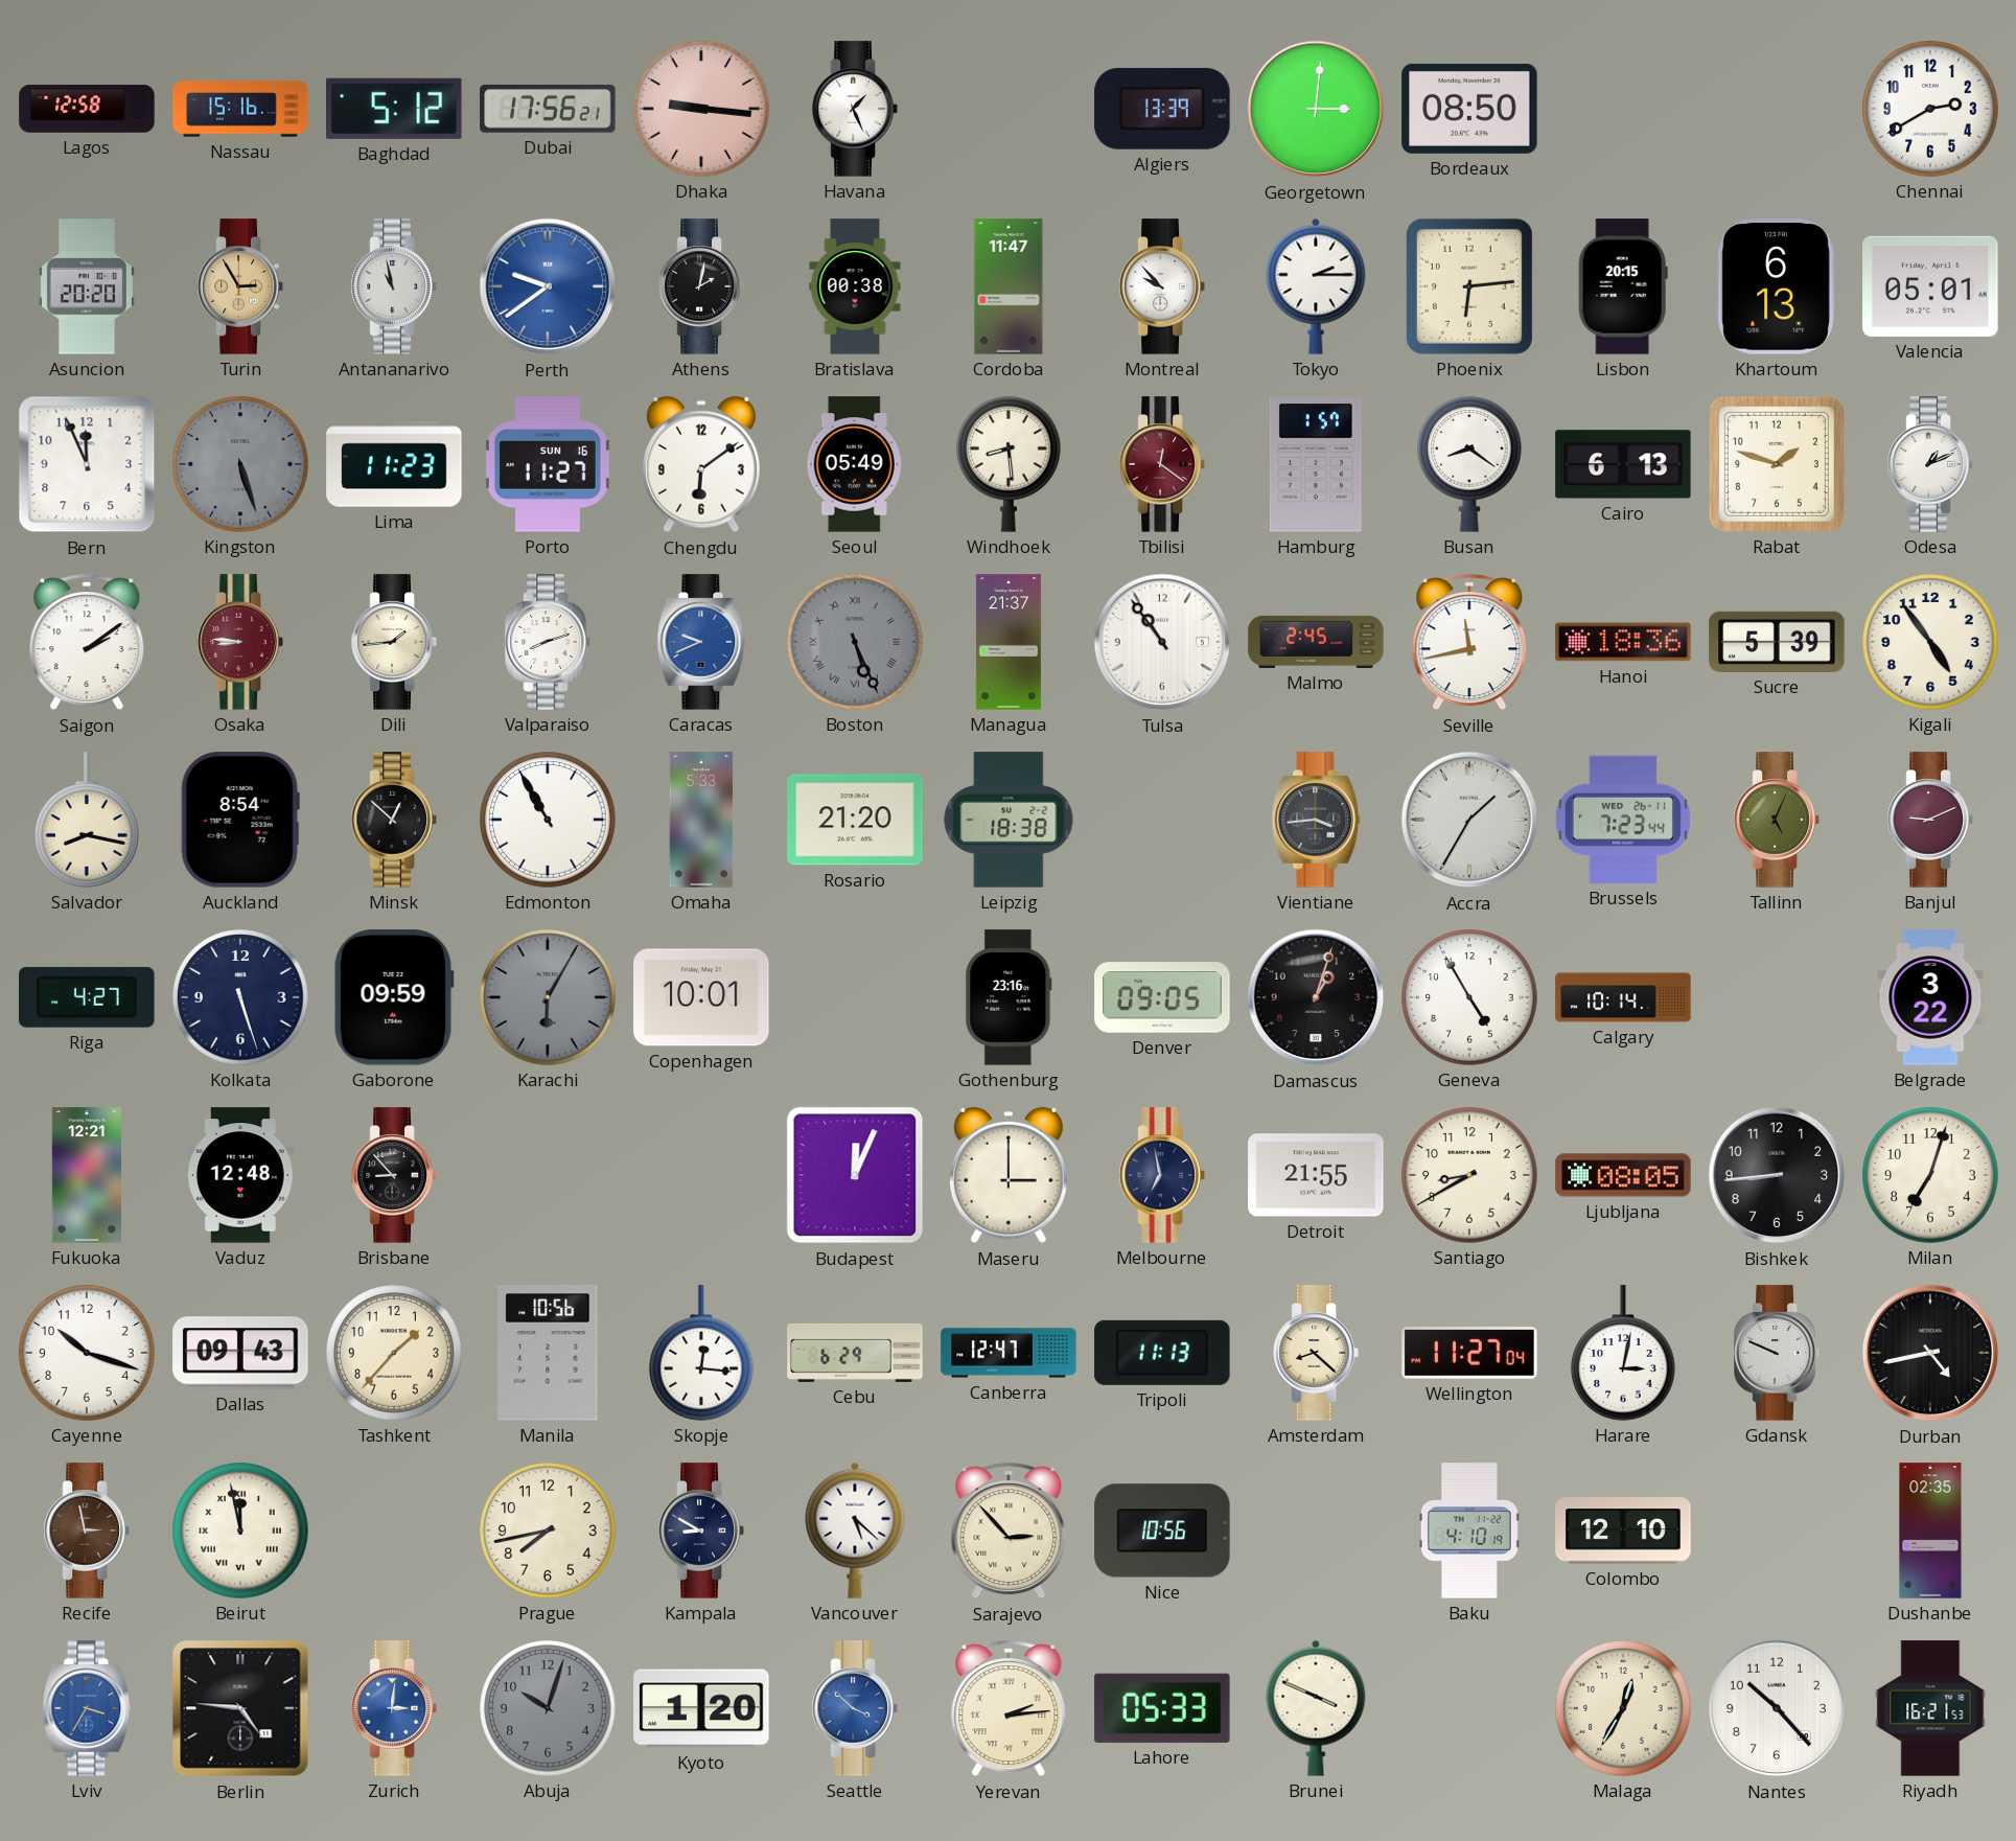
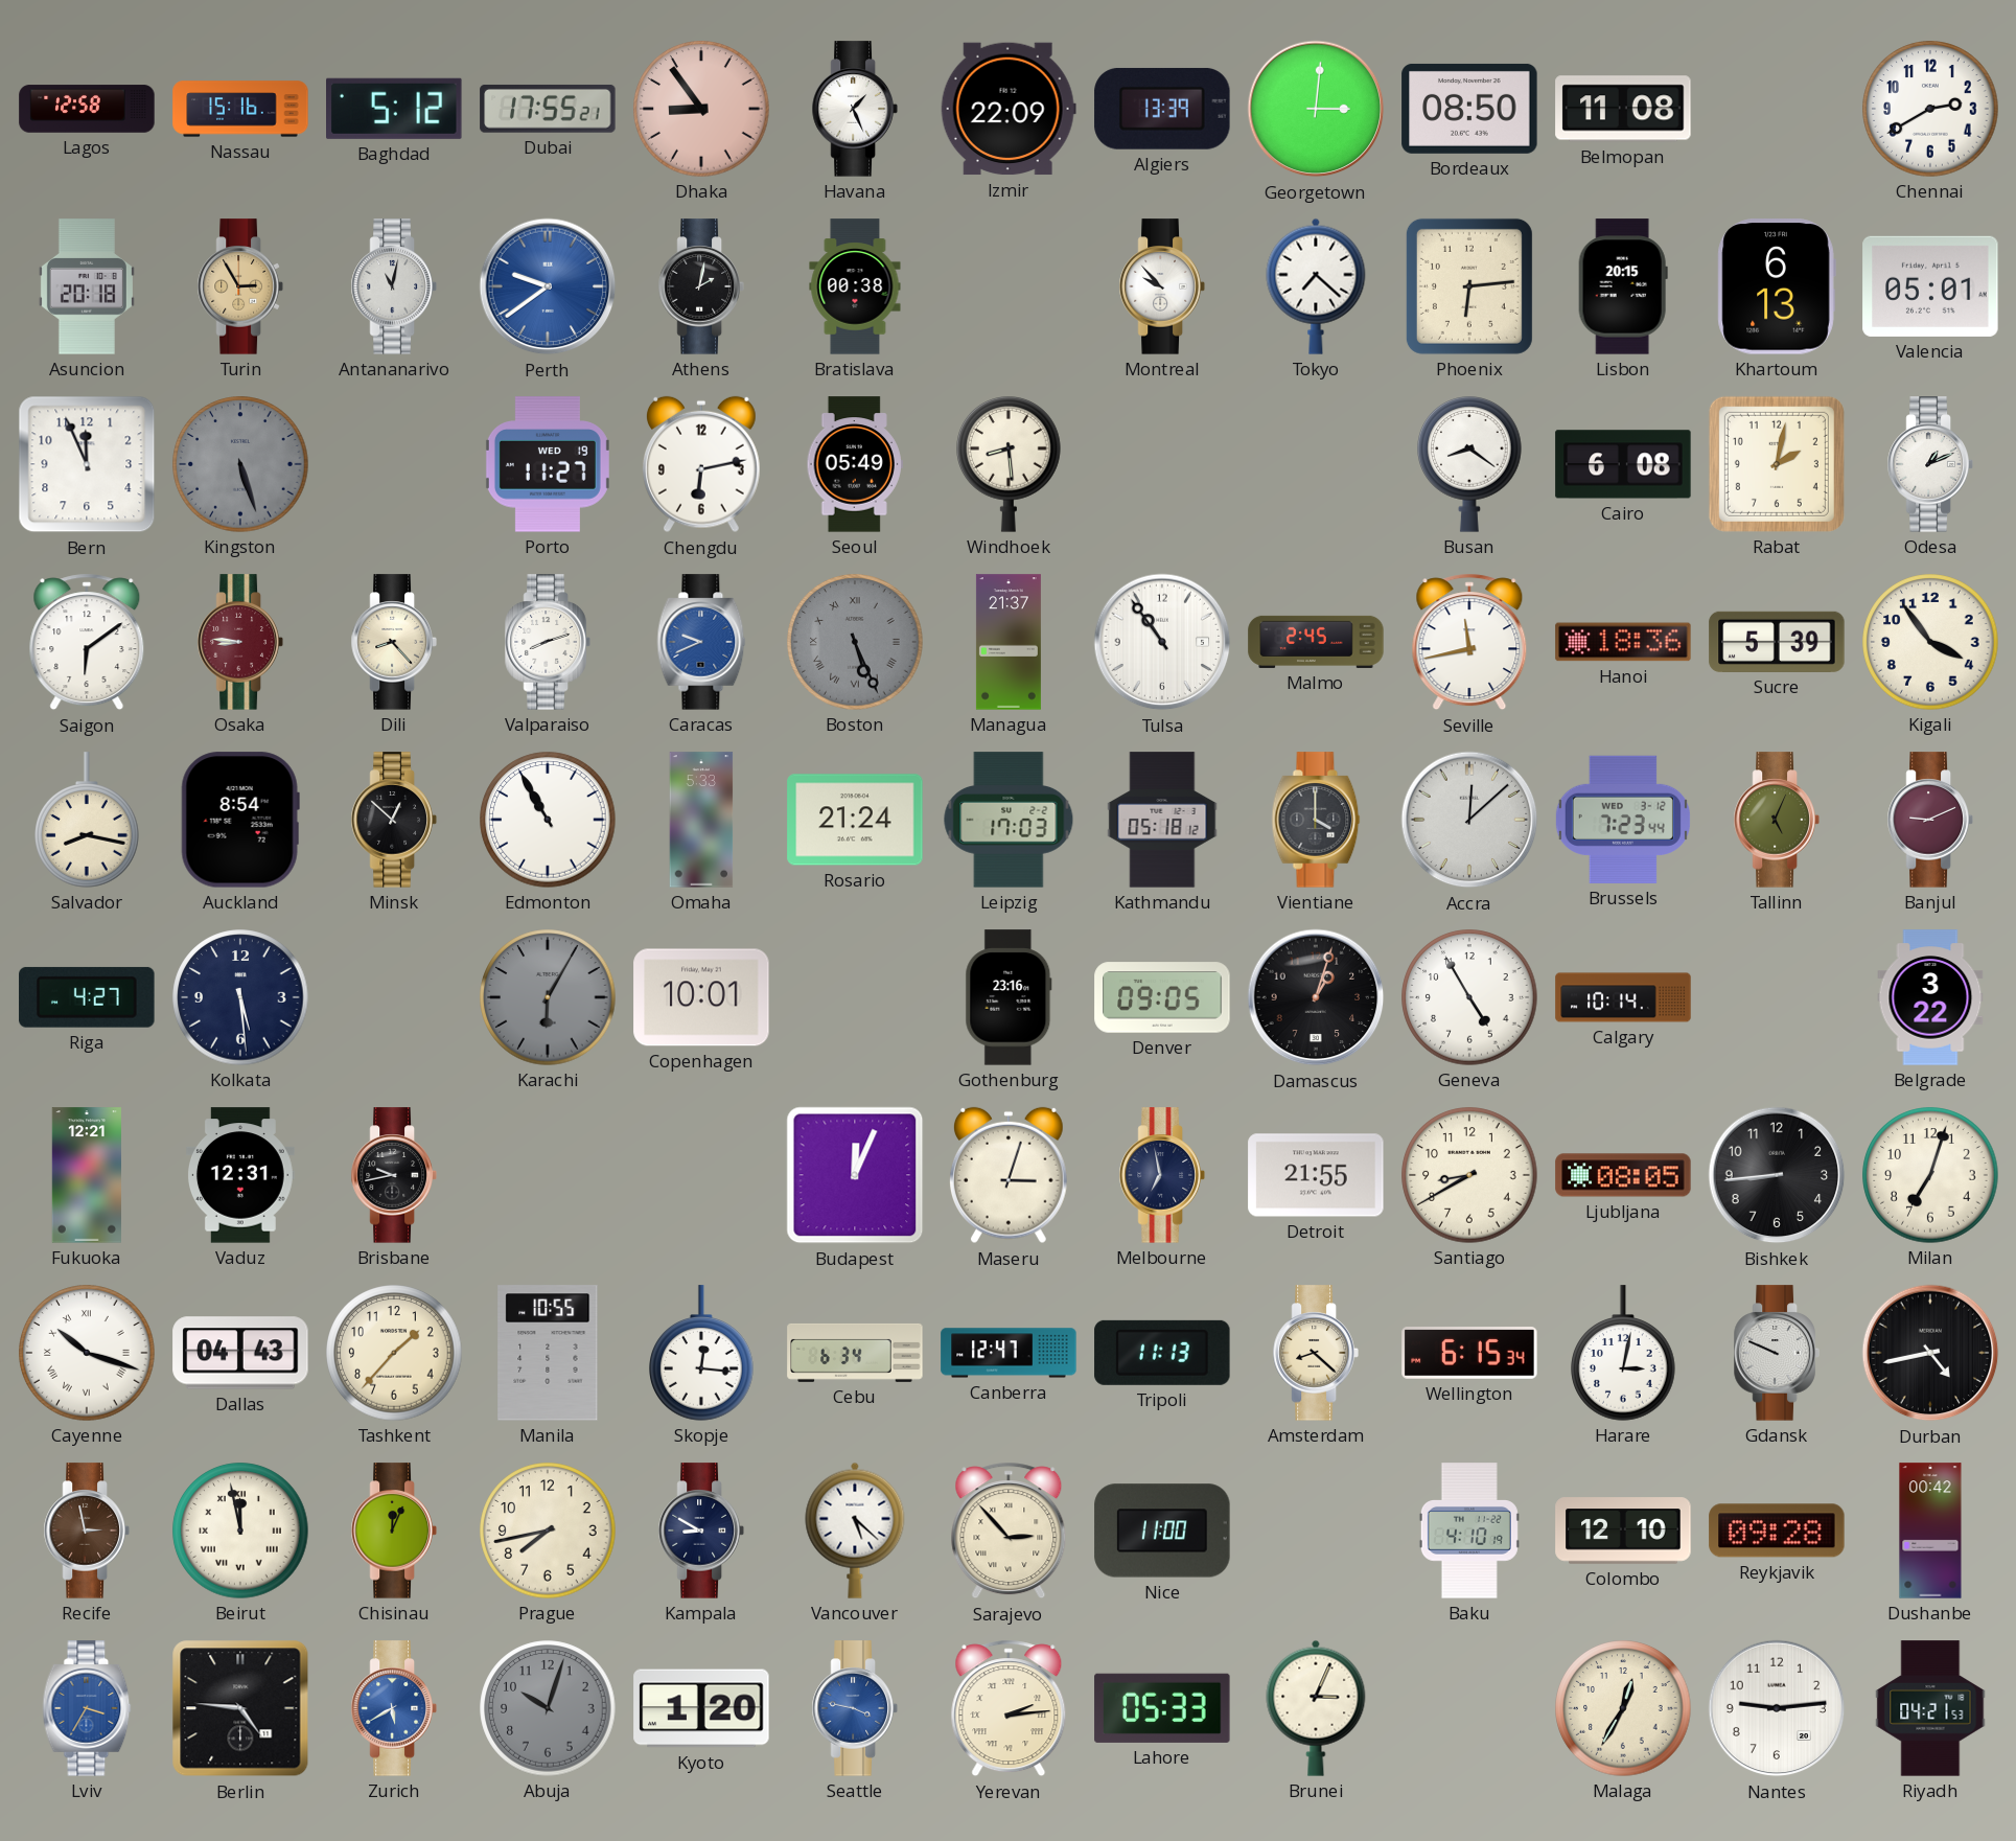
Dubai: 17:56 -> 17:55
Dhaka: 9:16 -> 8:54
Izmir: none -> 22:09
Belmopan: none -> 11:08
Asuncion: 20:20 -> 20:18
Antananarivo: 10:58 -> 11:02
Cordoba: 11:47 -> none
Tokyo: 2:15 -> 7:22
Lima: 11:23 -> none
Porto date: SUN 16 -> WED 19
Chengdu: 6:09 -> 6:13
Tbilisi: 12:21 -> none
Hamburg: 1:57 -> none
Cairo: 6:13 -> 6:08
Rabat: 1:48 -> 2:02
Saigon: 2:09 -> 6:09
Dili: 1:44 -> 8:23
Kigali: 4:54 -> 3:54
Rosario: 21:20 -> 21:24
Leipzig: 18:38 -> 17:03
Kathmandu: none -> 05:18
Vientiane: 3:44 -> 4:00
Accra: 1:35 -> 12:08
Brussels date: WED 26-11 -> WED 3-12
Kolkata: 5:27 -> 5:29
Gaborone: 09:59 -> none
Vaduz: 12:48 -> 12:31
Brisbane: 8:53 -> 9:43
Maseru: 3:00 -> 3:03
Cayenne numerals: Arabic -> Roman
Dallas: 09:43 -> 04:43
Manila: 10:56 -> 10:55
Cebu: 6:29 -> 6:34
Wellington: 11:27 -> 6:15
Chisinau: none -> 12:04
Nice: 10:56 -> 11:00
Reykjavik: none -> 09:28
Dushanbe: 02:35 -> 00:42
Zurich: 3:01 -> 5:40
Seattle: 3:52 -> 3:47
Brunei: 3:49 -> 3:04
Nantes: 10:23 -> 9:14
Riyadh: 16:21 -> 04:21
